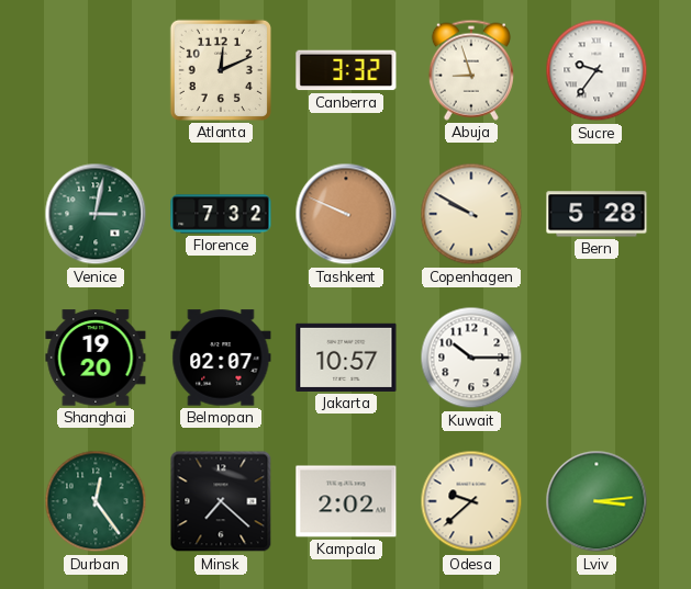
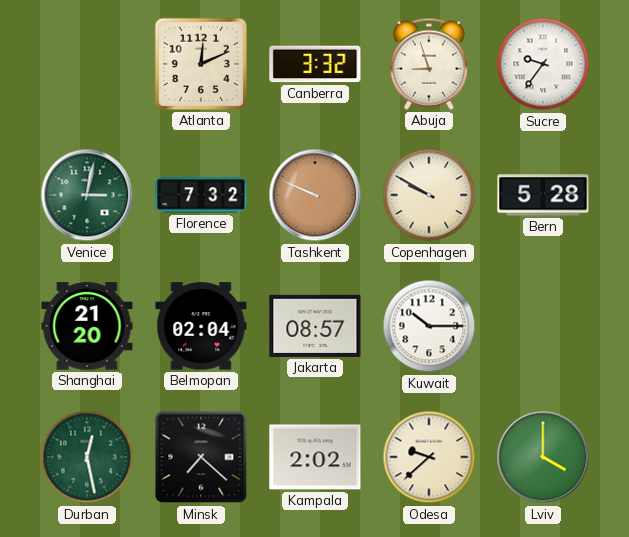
Shanghai: 19:20 -> 21:20
Belmopan: 02:07 -> 02:04
Jakarta: 10:57 -> 08:57
Durban: 12:24 -> 12:28
Lviv: 3:14 -> 4:00
